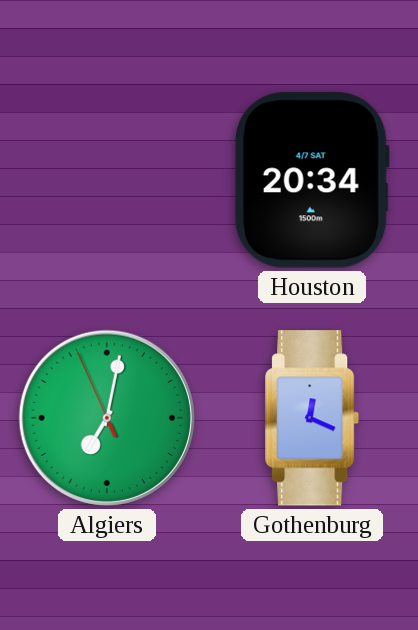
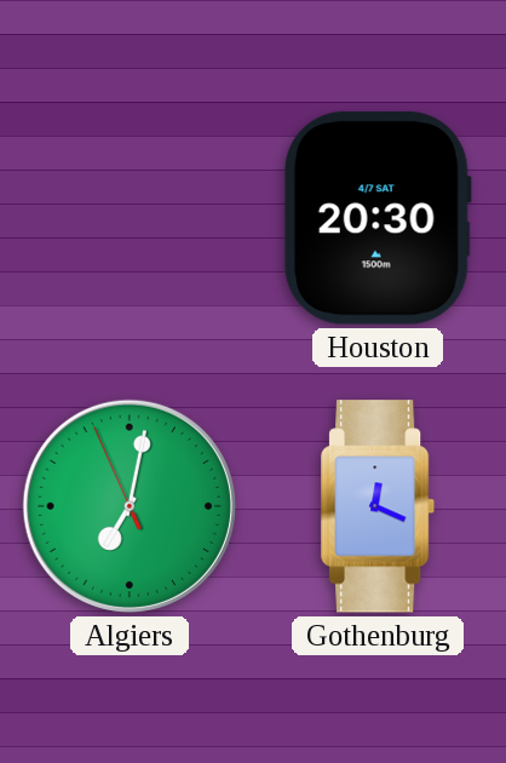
Houston: 20:34 -> 20:30
